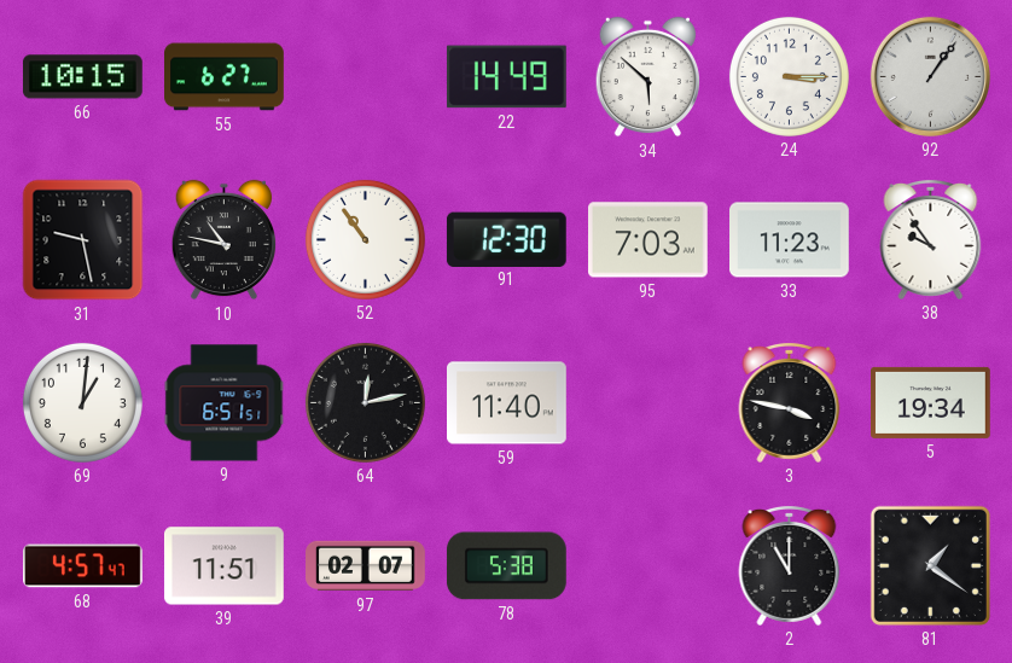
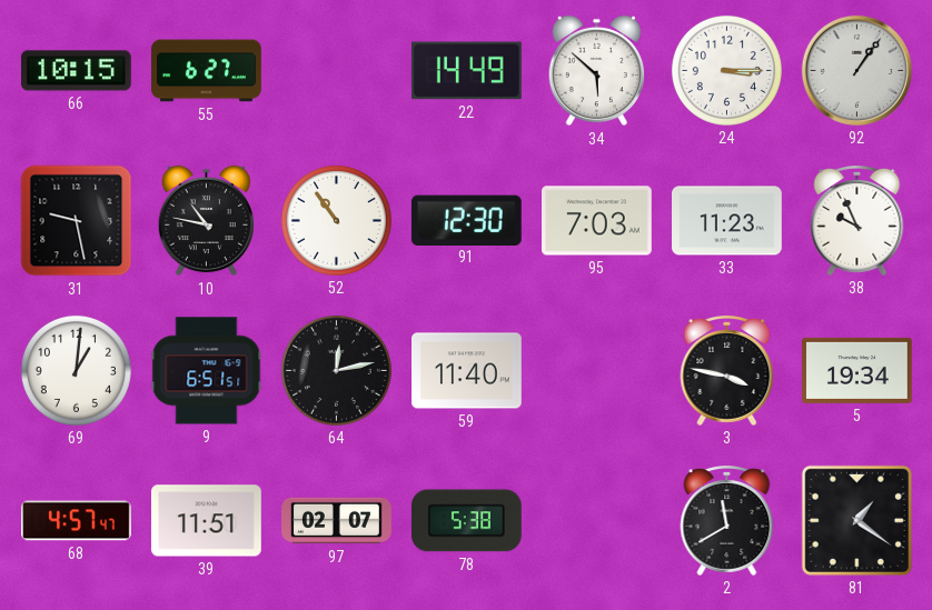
38: 9:54 -> 9:56
2: 11:00 -> 11:40
